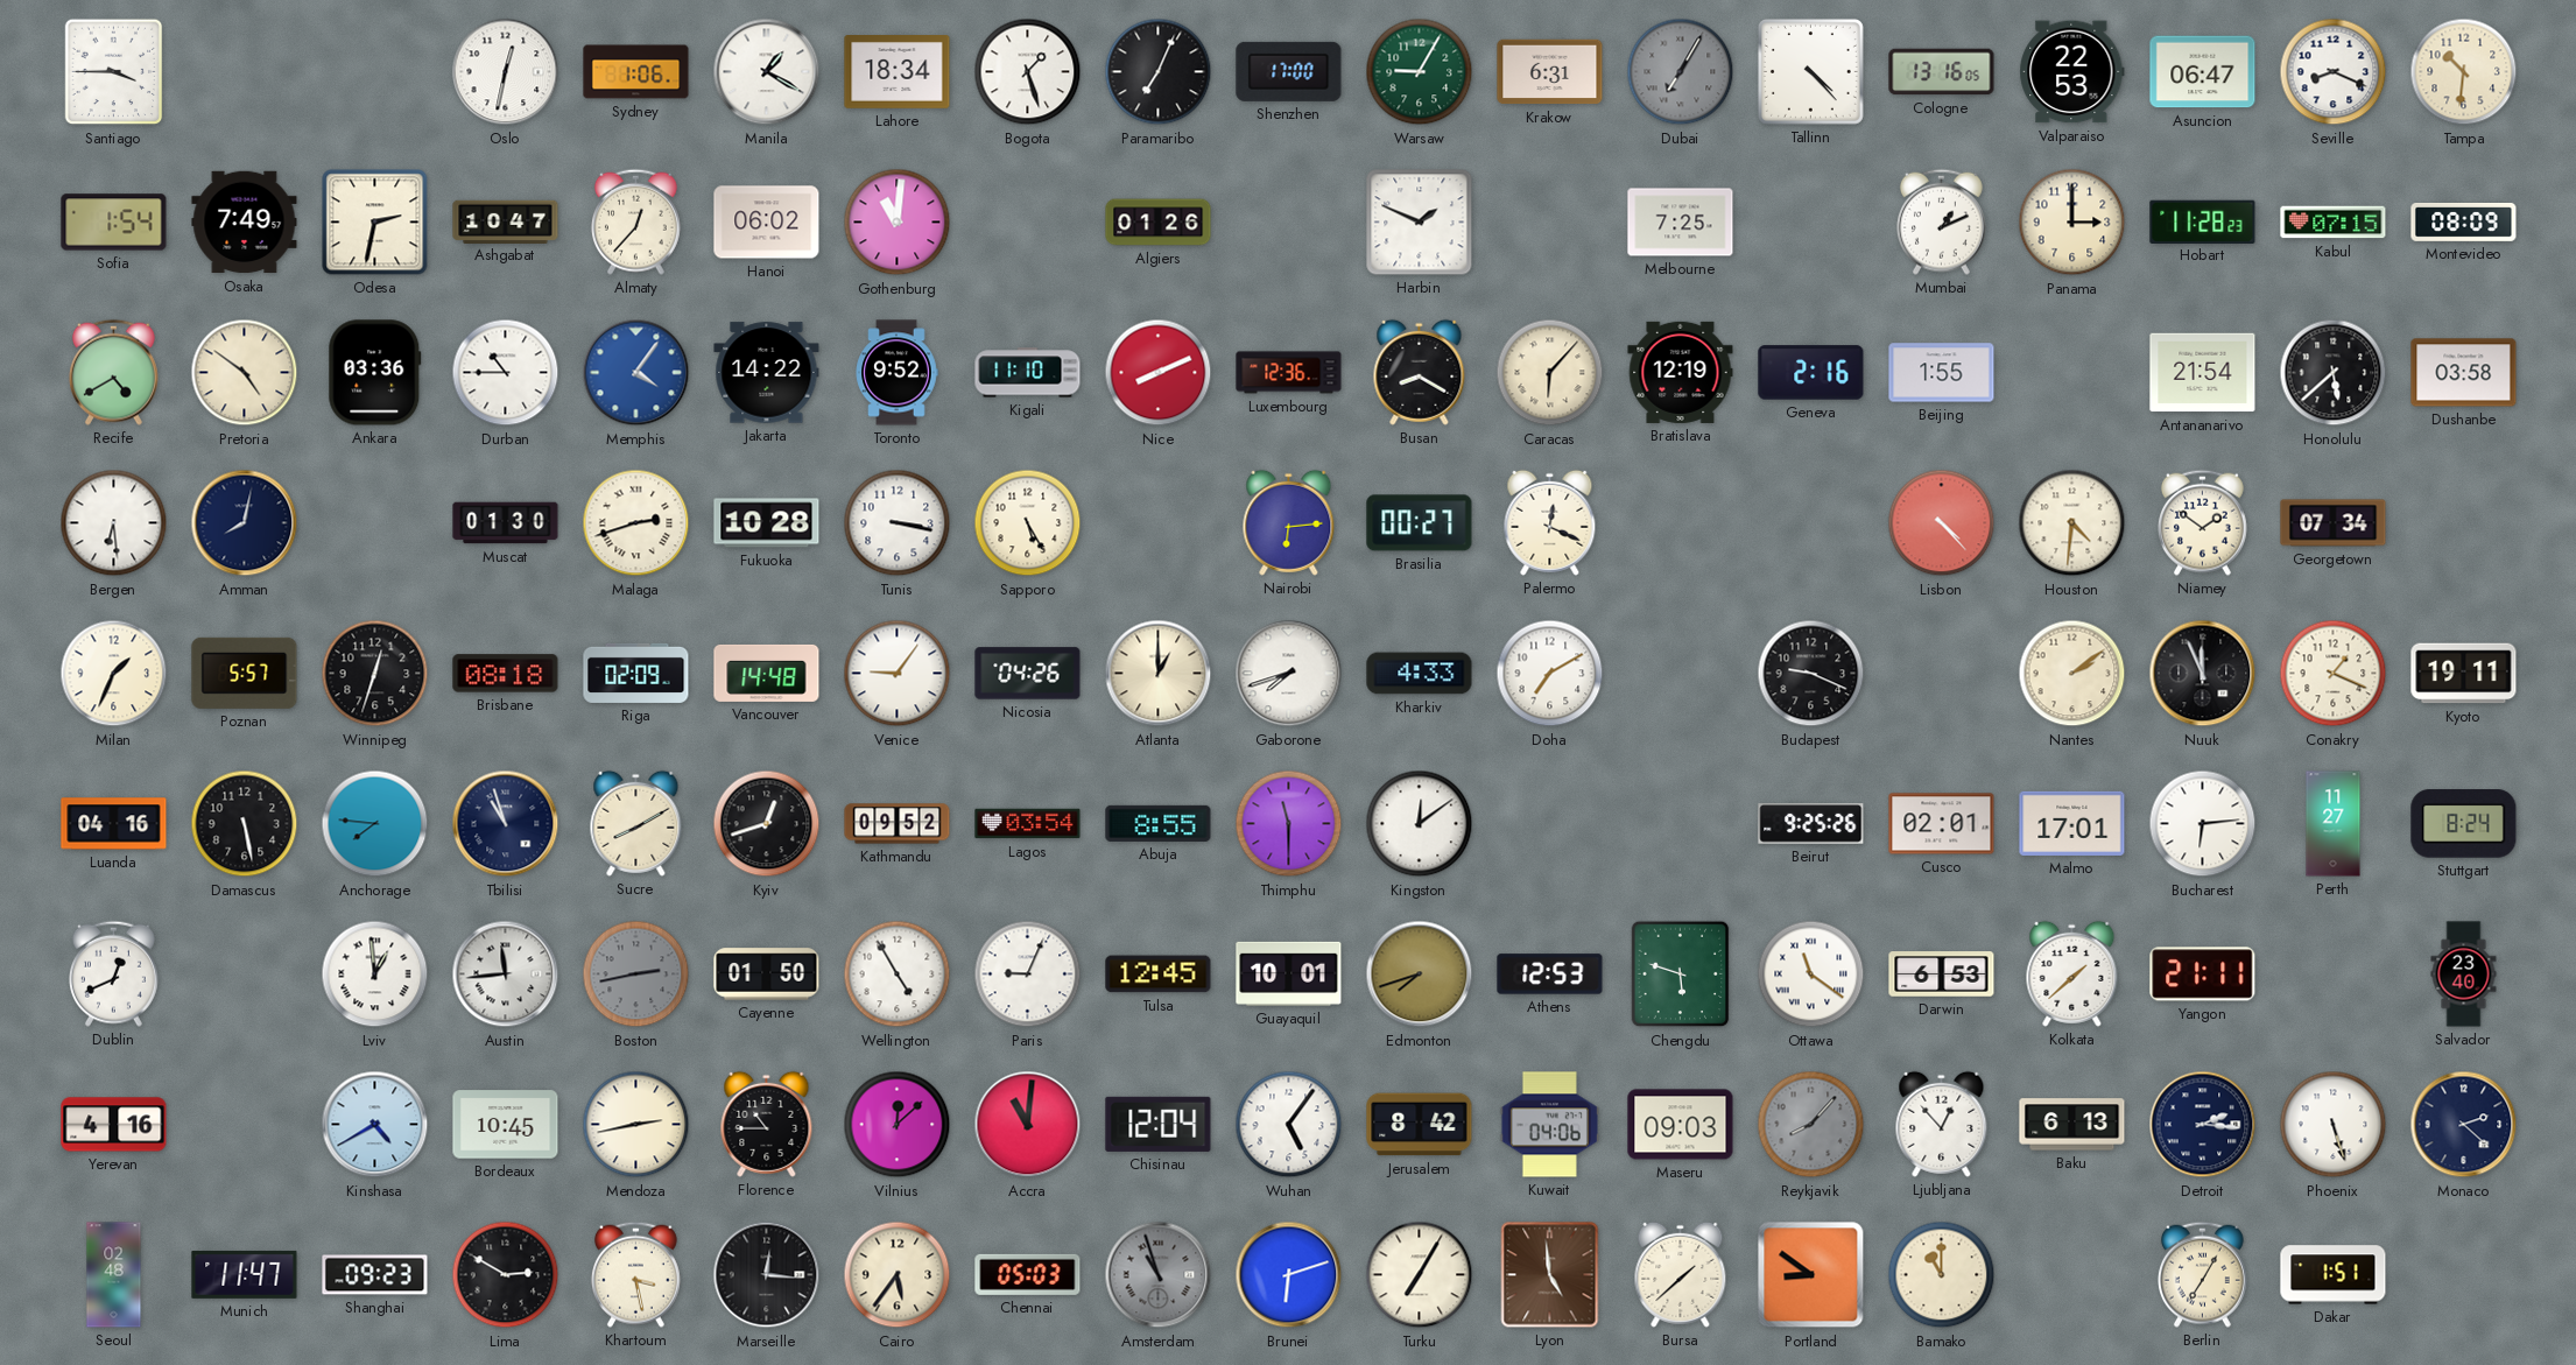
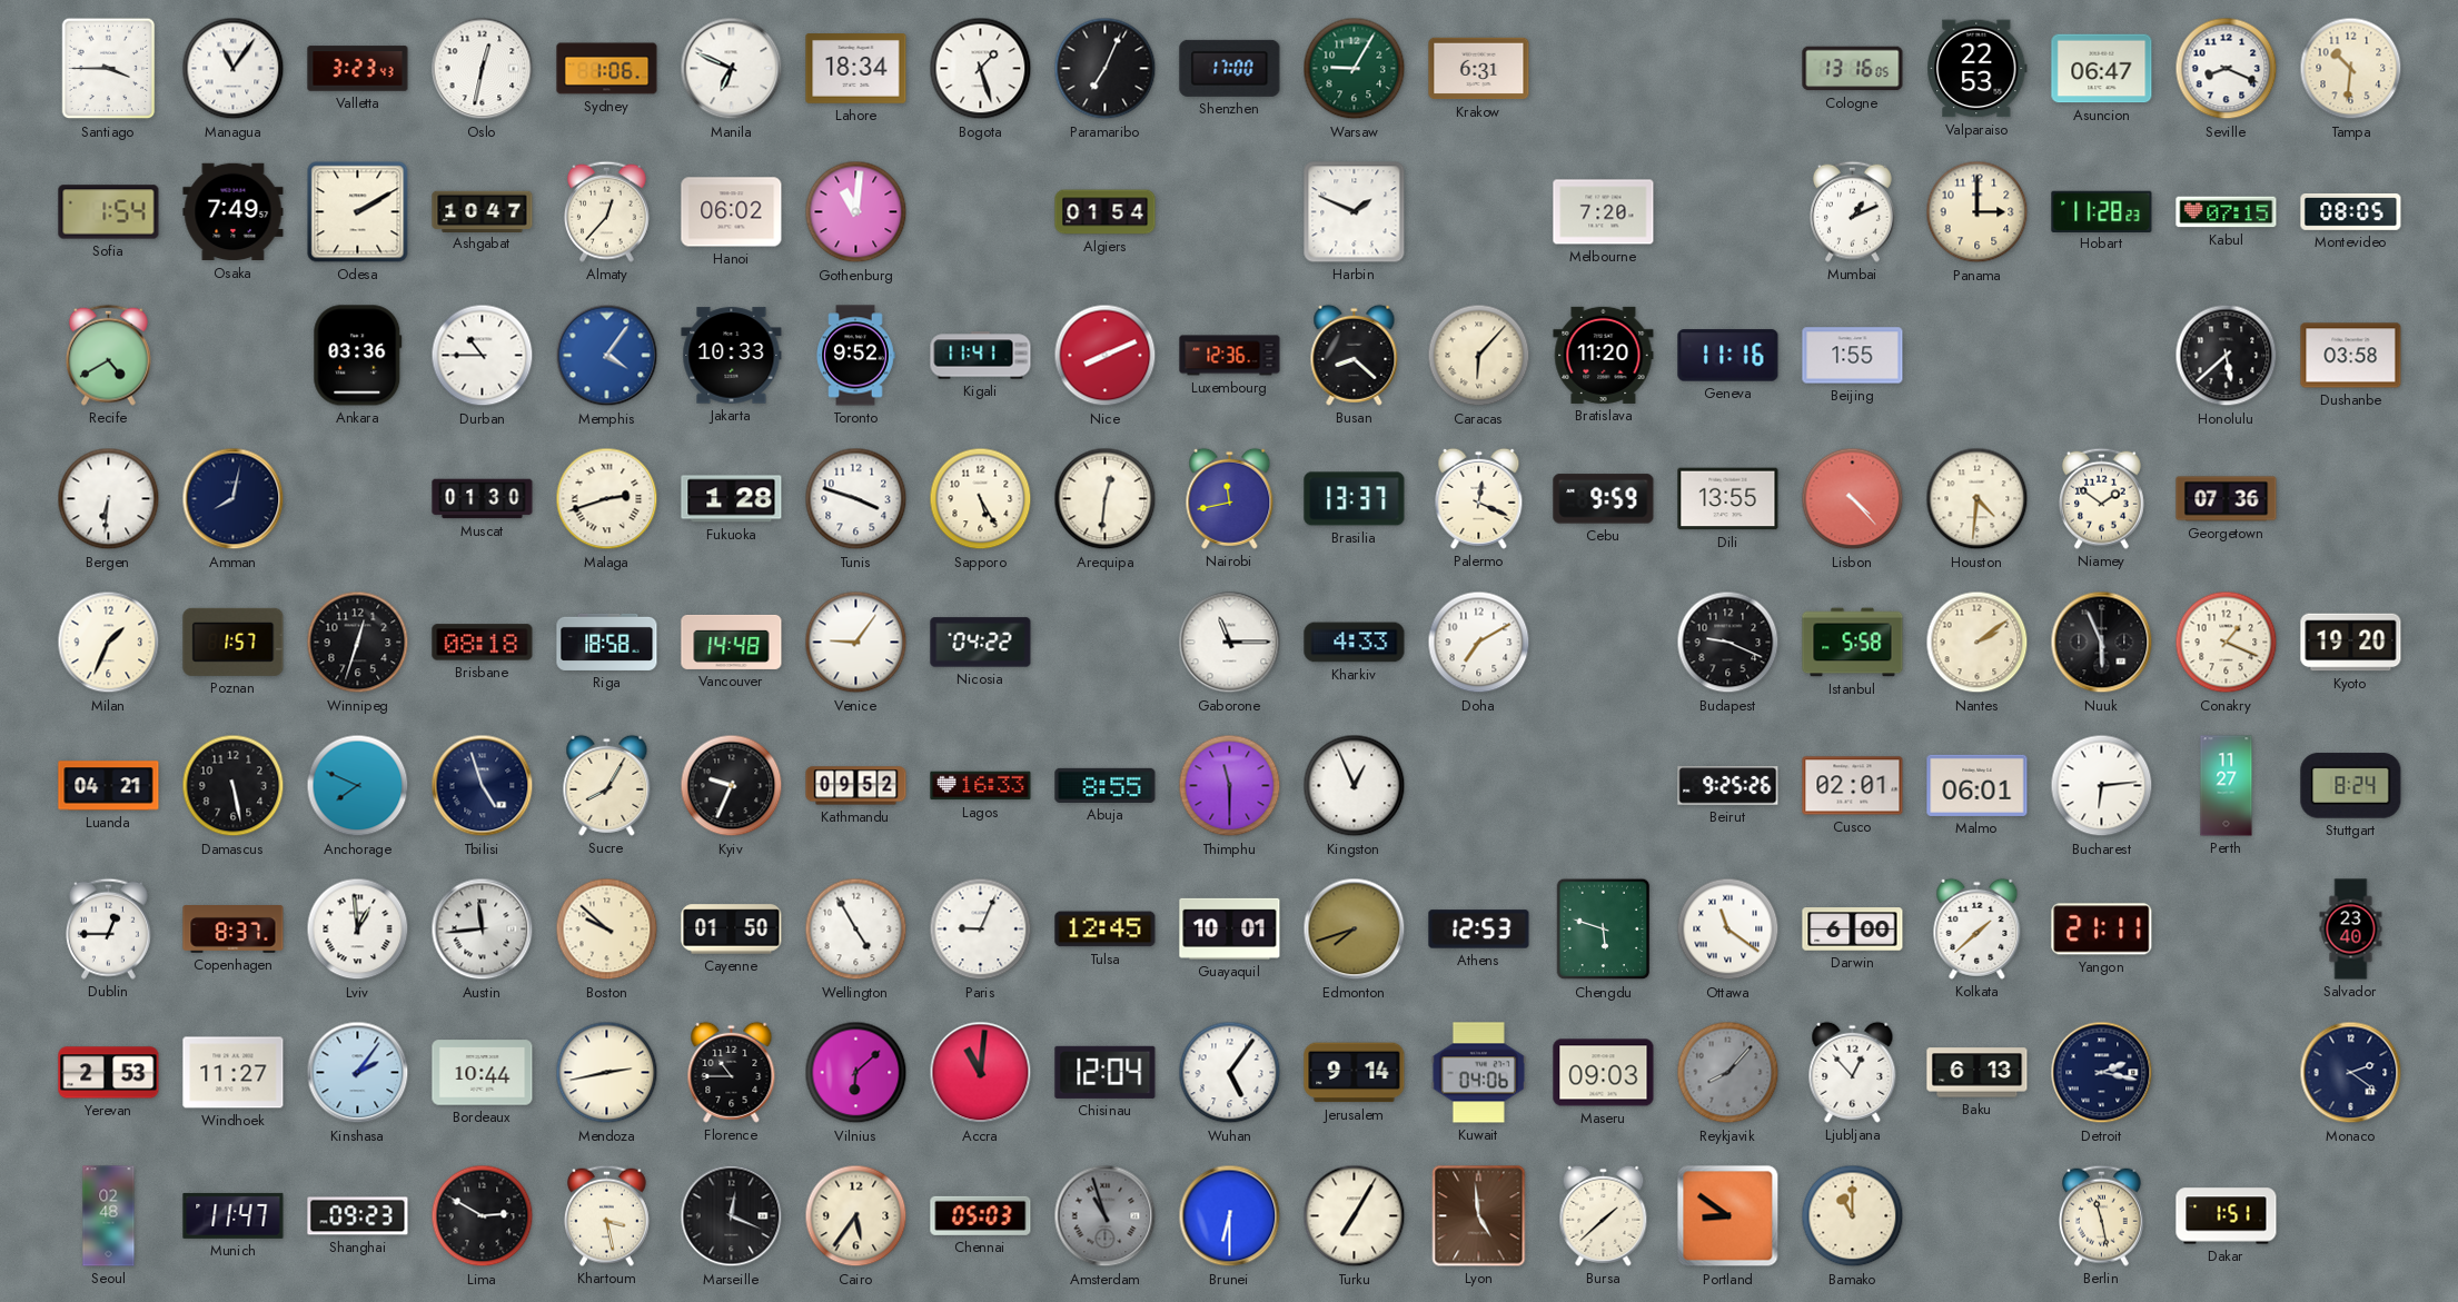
Managua: none -> 11:06
Valletta: none -> 3:23
Manila: 1:20 -> 6:49
Dubai: 7:05 -> none
Tallinn: 4:23 -> none
Odesa: 2:32 -> 2:10
Algiers: 01:26 -> 01:54
Melbourne: 7:25 -> 7:20
Montevideo: 08:09 -> 08:05
Pretoria: 4:51 -> none
Jakarta: 14:22 -> 10:33
Kigali: 11:10 -> 11:41
Busan: 8:20 -> 8:22
Bratislava: 12:19 -> 11:20
Geneva: 2:16 -> 11:16
Antananarivo: 21:54 -> none
Bergen: 6:29 -> 6:31
Fukuoka: 10:28 -> 1:28
Tunis: 3:17 -> 3:48
Arequipa: none -> 12:31
Nairobi: 6:14 -> 11:43
Brasilia: 00:27 -> 13:37
Cebu: none -> 9:59
Dili: none -> 13:55
Georgetown: 07:34 -> 07:36
Poznan: 5:57 -> 1:57
Riga: 02:09 -> 18:58
Nicosia: 04:26 -> 04:22
Atlanta: 1:00 -> none
Gaborone: 7:42 -> 11:15
Istanbul: none -> 5:58
Nuuk: 11:56 -> 5:56
Kyoto: 19:11 -> 19:20
Luanda: 04:16 -> 04:21
Anchorage: 7:46 -> 7:49
Tbilisi: 10:57 -> 4:57
Sucre: 8:10 -> 8:05
Kyiv: 12:42 -> 9:34
Lagos: 03:54 -> 16:33
Kingston: 12:09 -> 12:56
Malmo: 17:01 -> 06:01
Dublin: 12:41 -> 12:45
Copenhagen: none -> 8:37
Boston: 2:43 -> 9:52
Boston dial: grey -> cream
Darwin: 6:53 -> 6:00
Yerevan: 4:16 -> 2:53
Windhoek: none -> 11:27
Kinshasa: 4:40 -> 2:06
Bordeaux: 10:45 -> 10:44
Vilnius: 12:08 -> 6:08
Jerusalem: 8:42 -> 9:14
Detroit: 2:16 -> 2:17
Phoenix: 5:27 -> none
Monaco: 2:22 -> 2:21
Marseille: 12:16 -> 12:19
Brunei: 6:12 -> 6:30
Berlin: 7:05 -> 11:28
